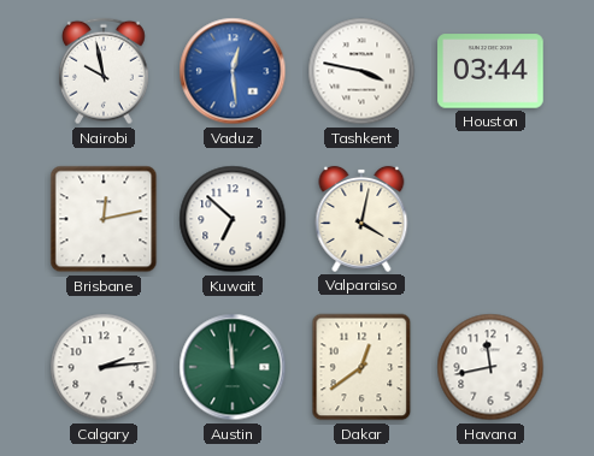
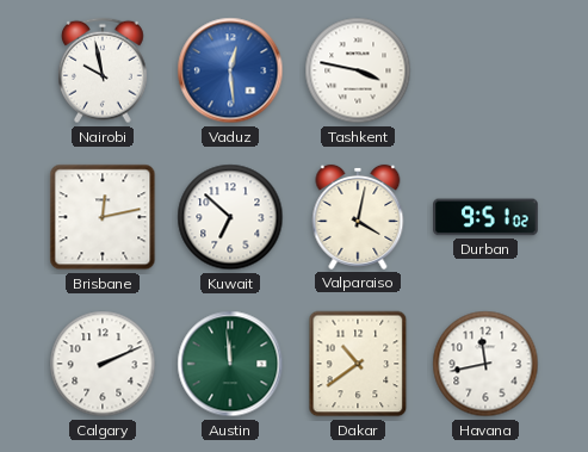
Houston: 03:44 -> none
Durban: none -> 9:51
Calgary: 2:14 -> 2:11
Dakar: 12:39 -> 10:39
